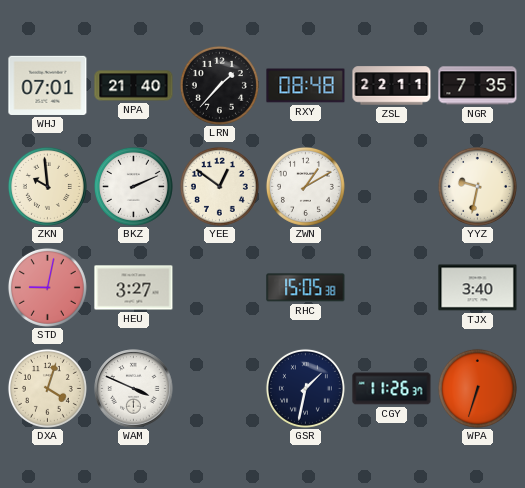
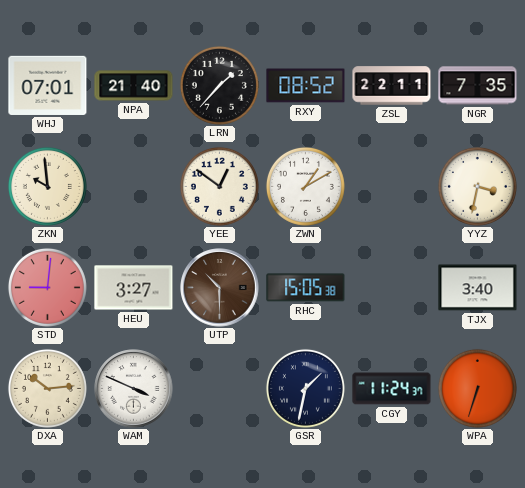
RXY: 08:48 -> 08:52
BKZ: 2:11 -> none
YYZ: 9:32 -> 3:32
STD: 9:02 -> 9:01
UTP: none -> 10:30
DXA: 4:03 -> 10:14
CGY: 11:26 -> 11:24
